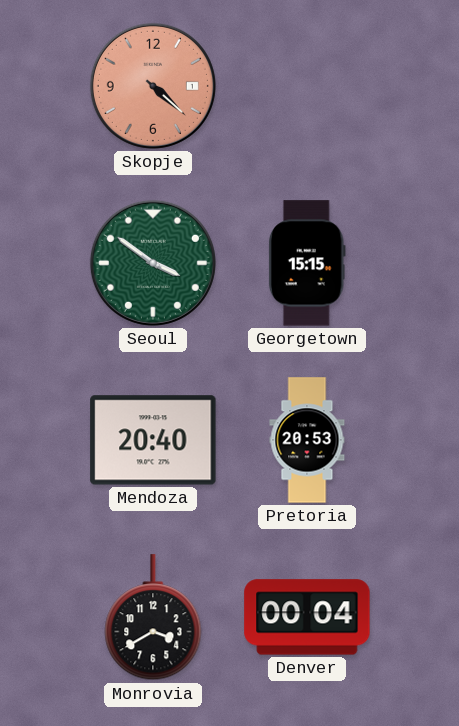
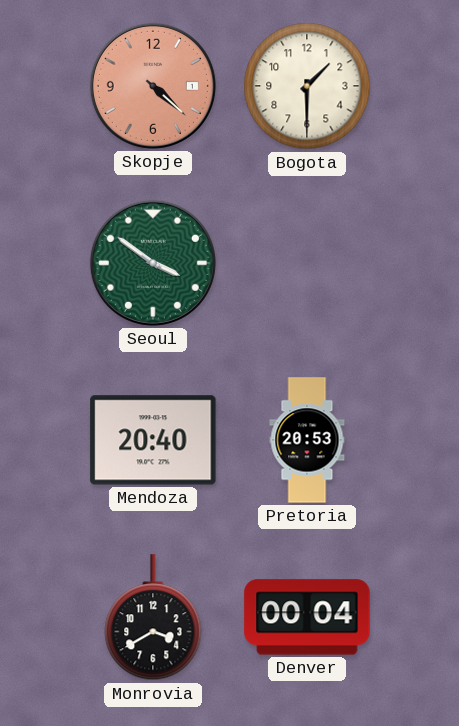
Bogota: none -> 1:30
Georgetown: 15:15 -> none
